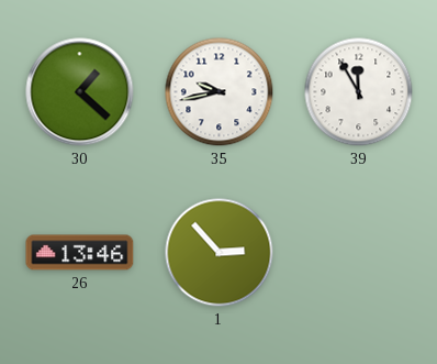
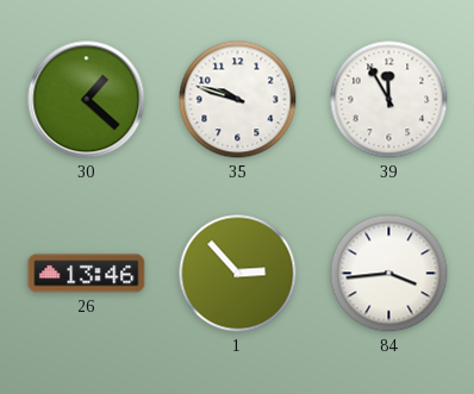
35: 9:43 -> 9:48
84: none -> 3:44
